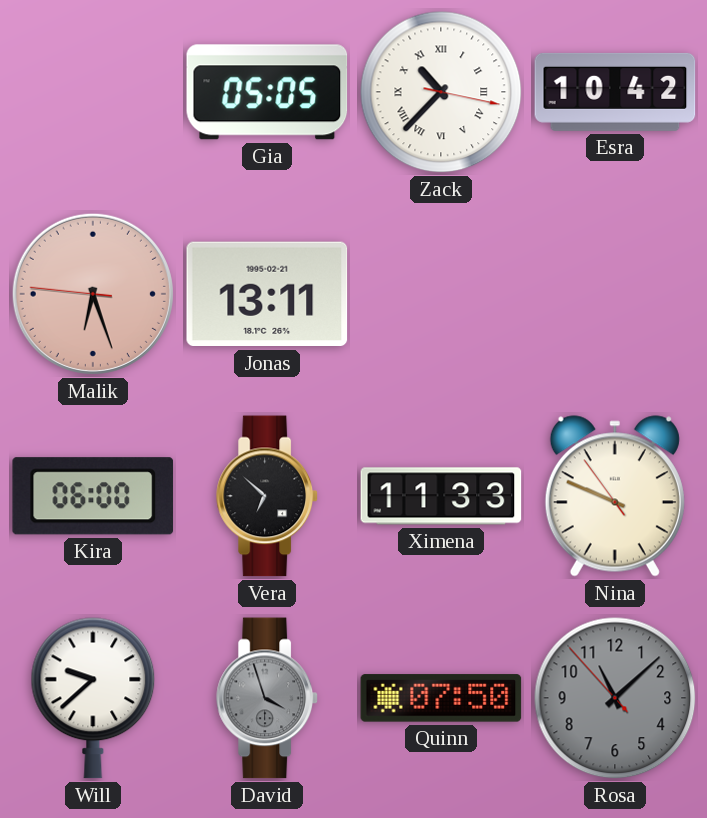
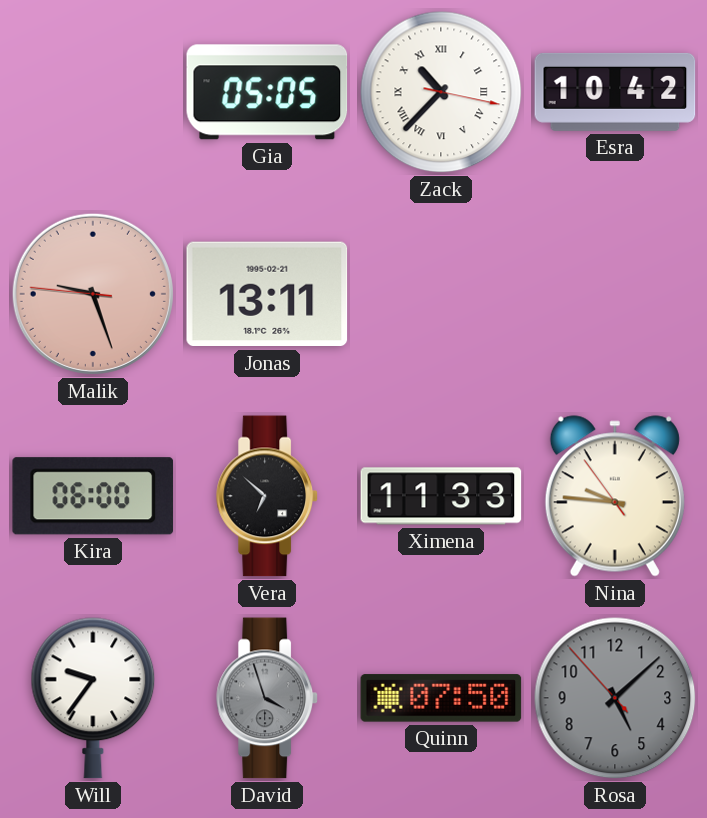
Malik: 6:26 -> 9:26
Nina: 9:48 -> 9:45
Will: 9:38 -> 9:36
Rosa: 11:07 -> 5:07
